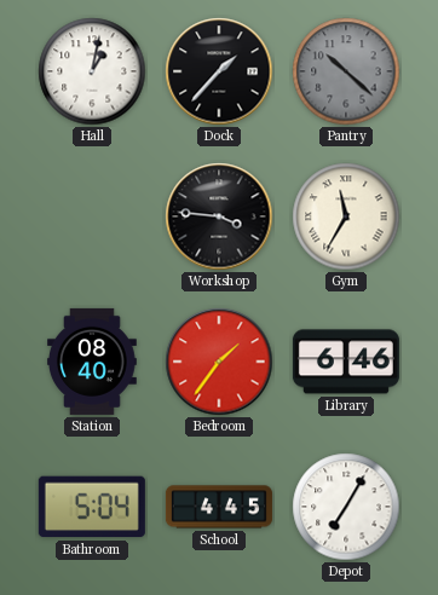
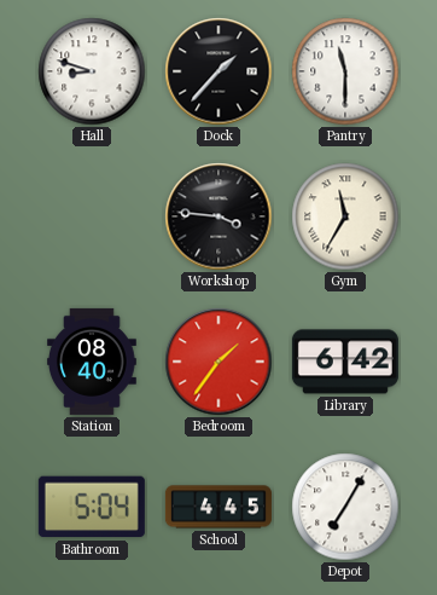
Hall: 1:02 -> 8:48
Pantry: 10:22 -> 11:30
Pantry dial: grey -> white
Library: 6:46 -> 6:42
